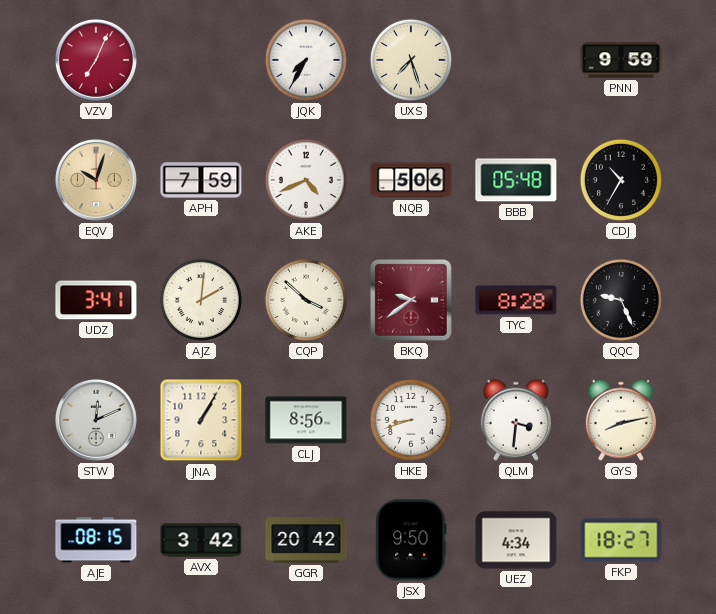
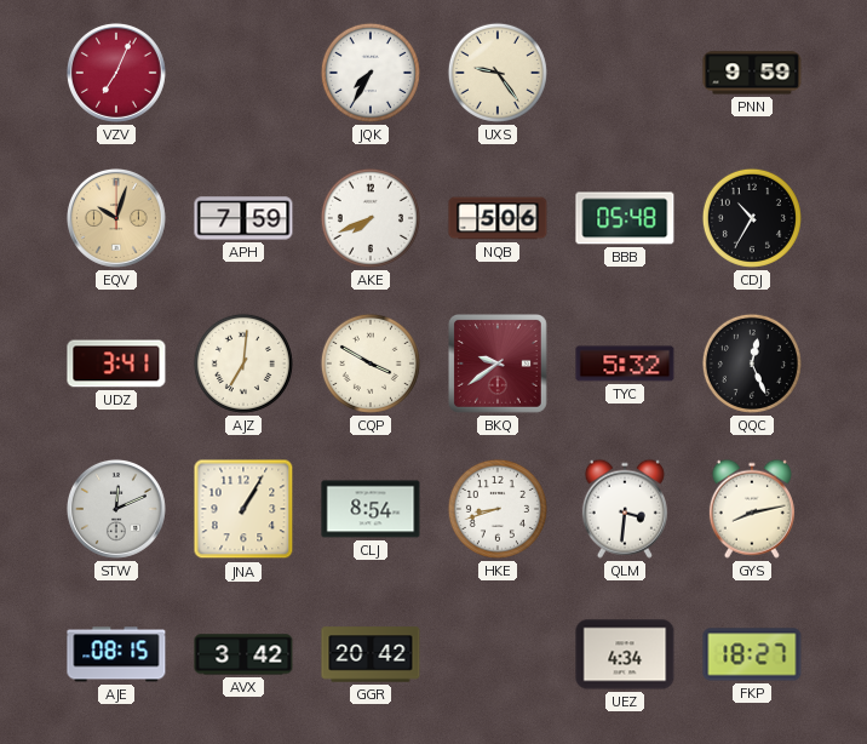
UXS: 7:27 -> 9:24
AKE: 4:41 -> 7:41
AJZ: 2:01 -> 7:01
CQP: 3:52 -> 3:50
TYC: 8:28 -> 5:32
QQC: 9:26 -> 12:26
CLJ: 8:56 -> 8:54
JSX: 9:50 -> none
